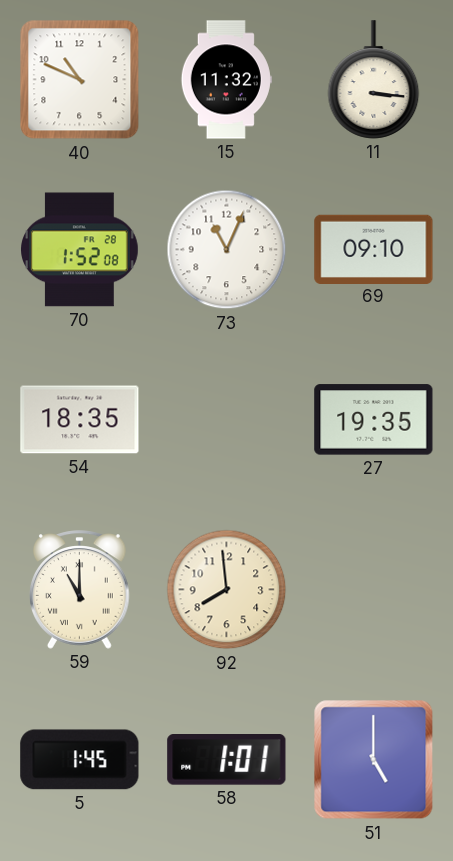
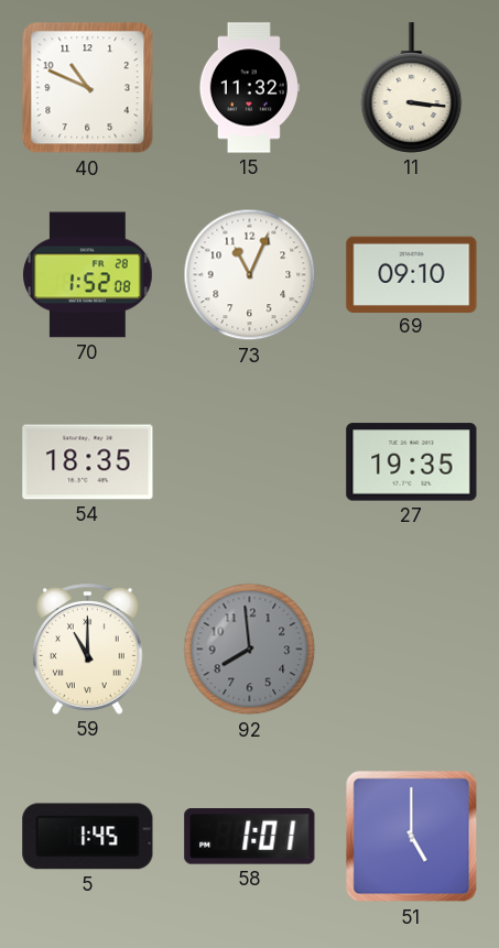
92 dial: cream -> grey
